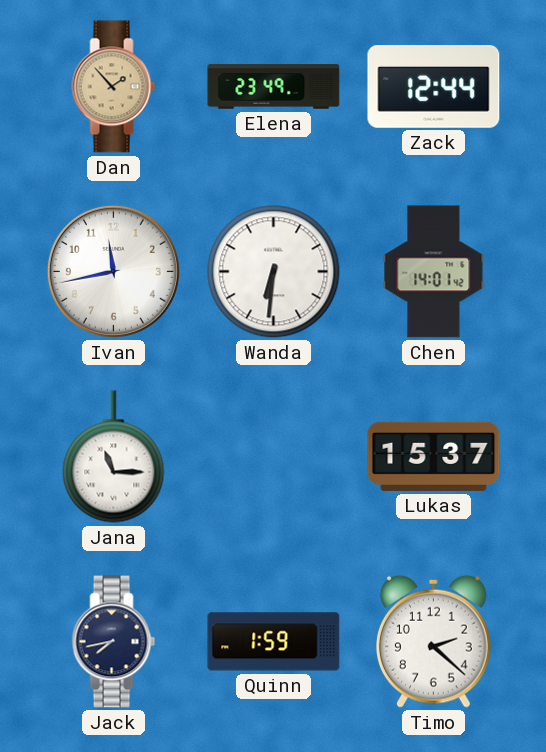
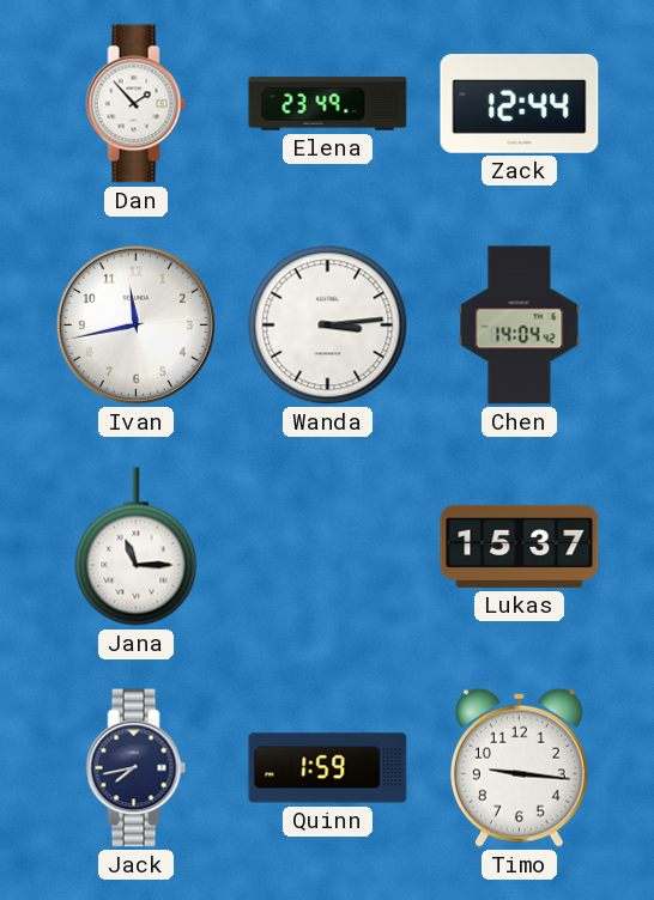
Dan dial: champagne -> white
Wanda: 6:31 -> 3:14
Chen: 14:01 -> 14:04
Timo: 2:22 -> 9:16
